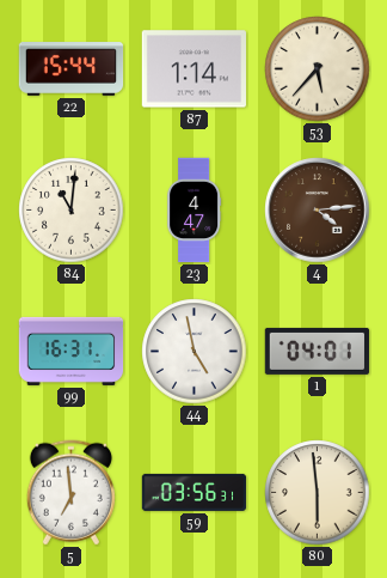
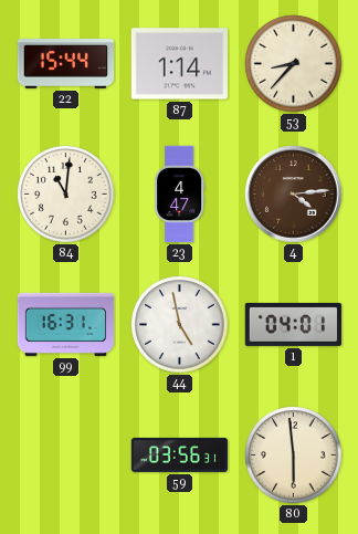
53: 5:37 -> 8:37
5: 6:59 -> none
